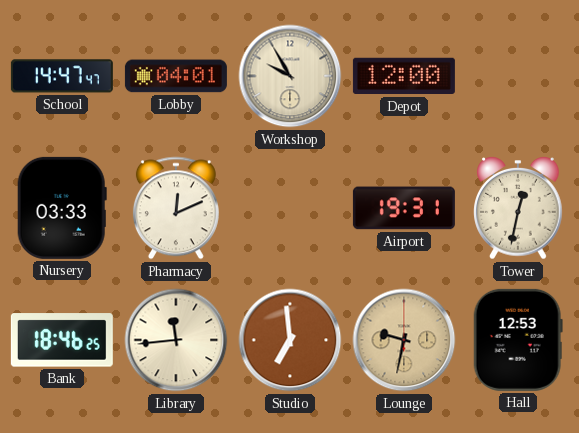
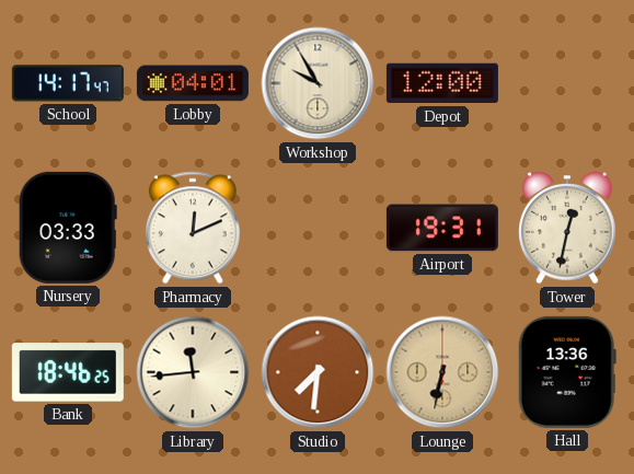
School: 14:47 -> 14:17
Studio: 6:59 -> 7:31
Lounge: 9:32 -> 6:32
Hall: 12:53 -> 13:36
